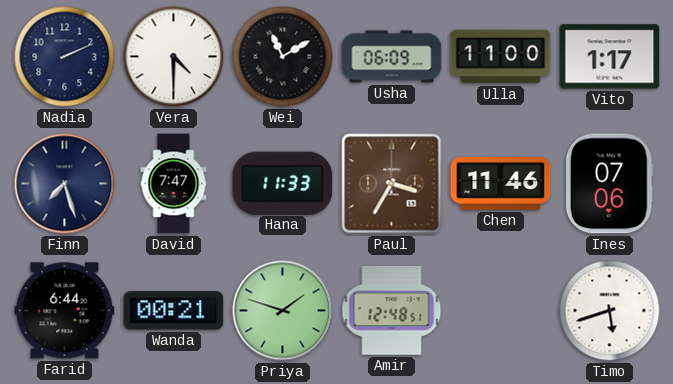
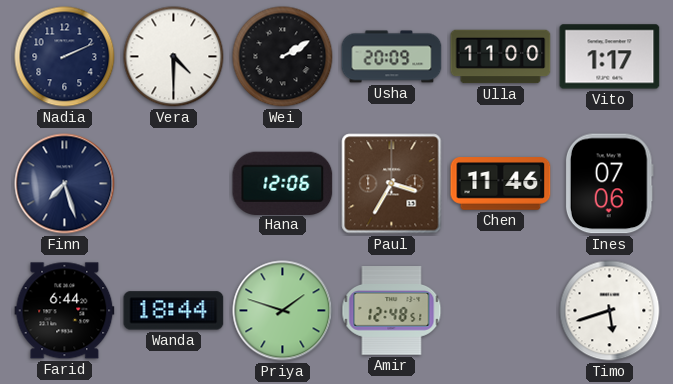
Wei: 11:10 -> 2:10
Usha: 06:09 -> 20:09
David: 7:47 -> none
Hana: 11:33 -> 12:06
Wanda: 00:21 -> 18:44
